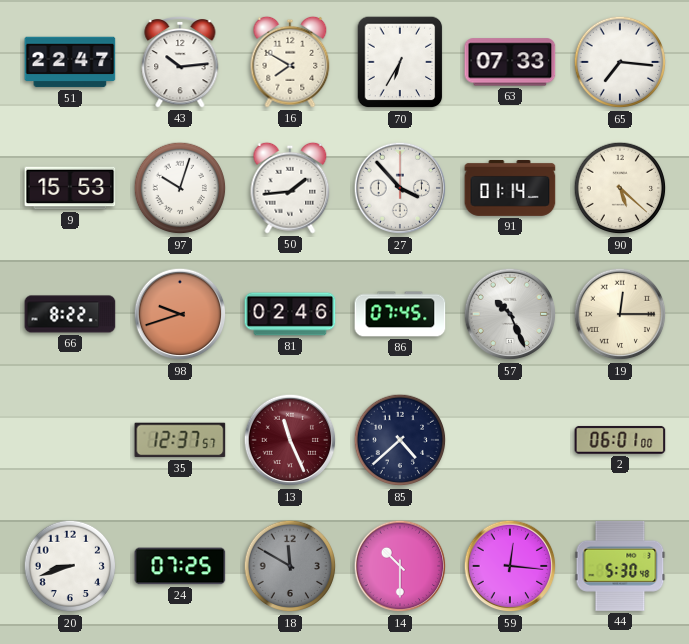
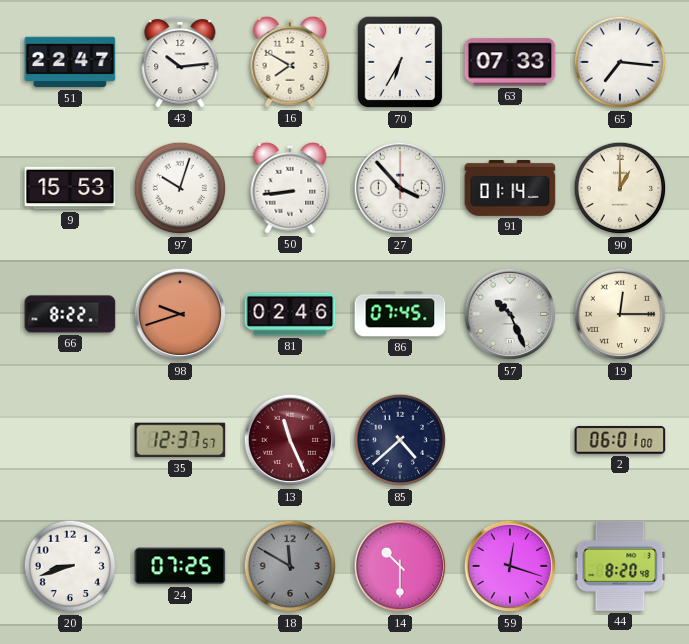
50: 1:44 -> 8:44
90: 5:22 -> 1:00
59: 12:16 -> 12:18
44: 5:30 -> 8:20
